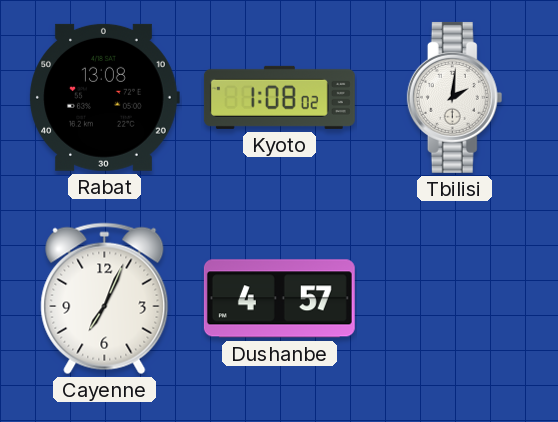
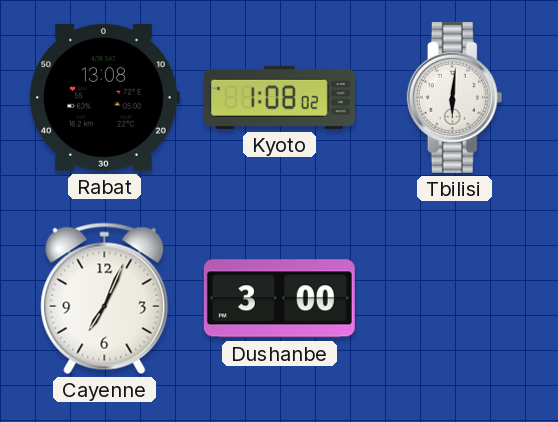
Tbilisi: 2:01 -> 6:01
Dushanbe: 4:57 -> 3:00
